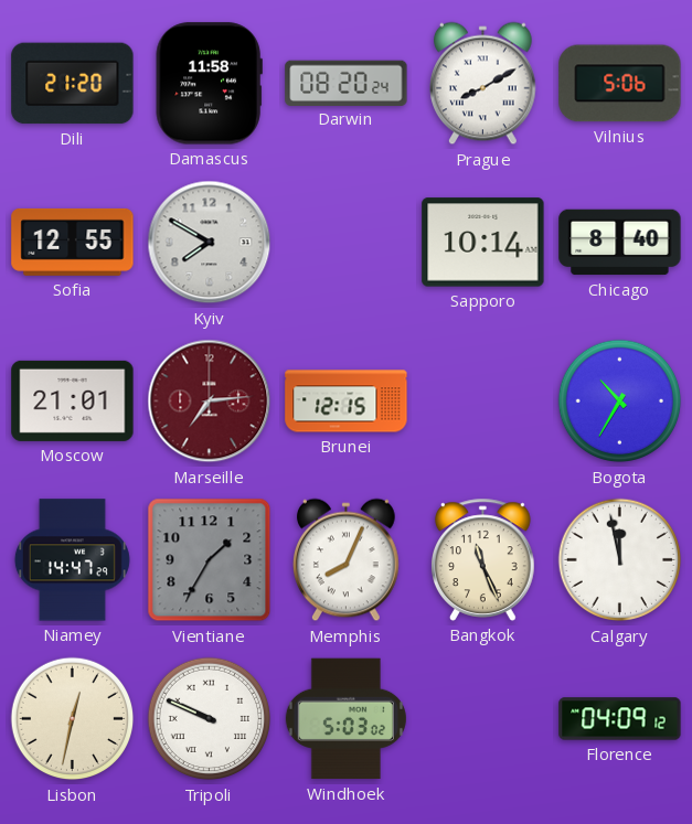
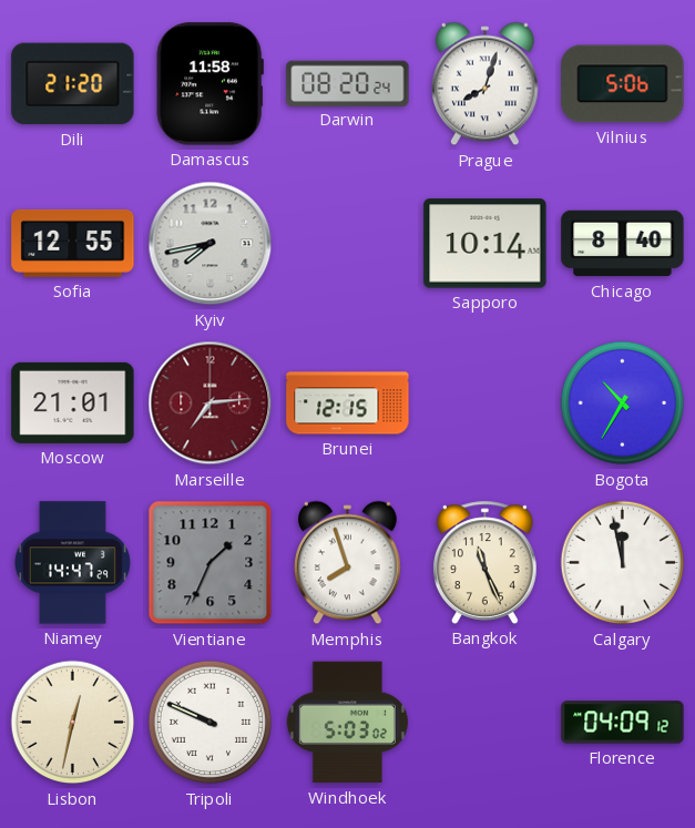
Prague: 8:10 -> 8:03
Kyiv: 7:50 -> 7:43
Vientiane: 1:35 -> 1:34
Memphis: 8:04 -> 7:57
